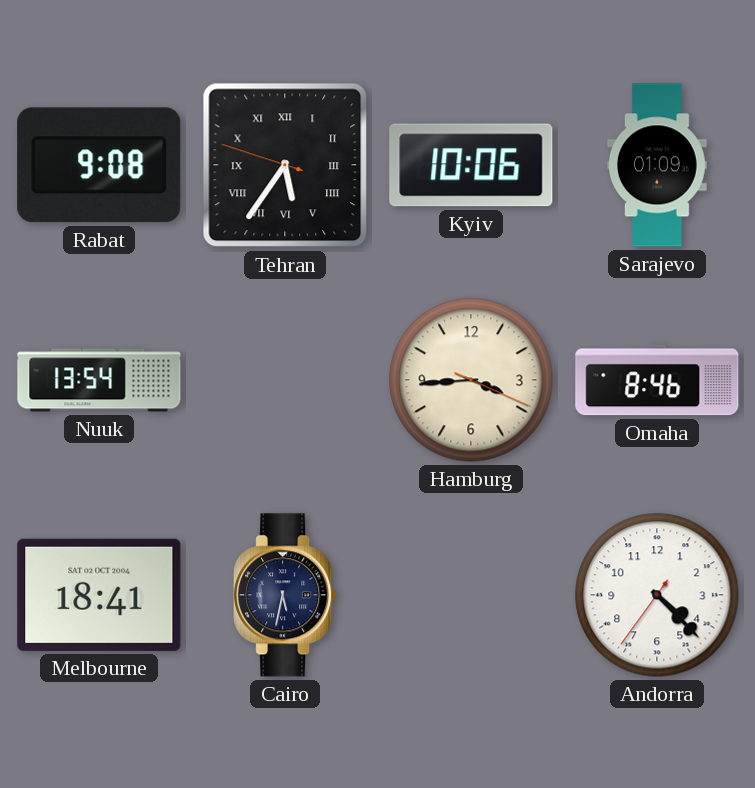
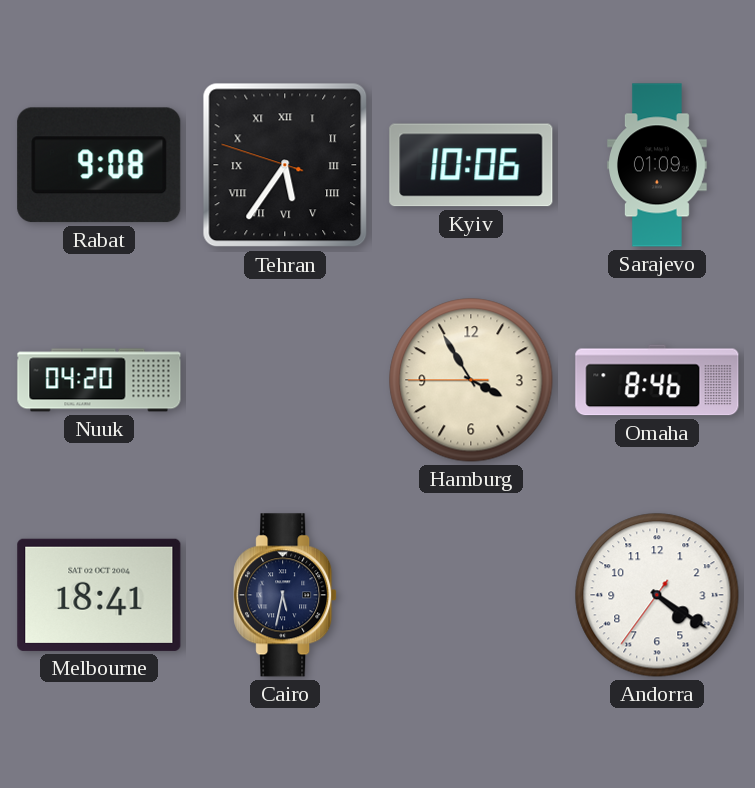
Nuuk: 13:54 -> 04:20
Hamburg: 3:44 -> 3:54
Andorra: 4:22 -> 4:20
